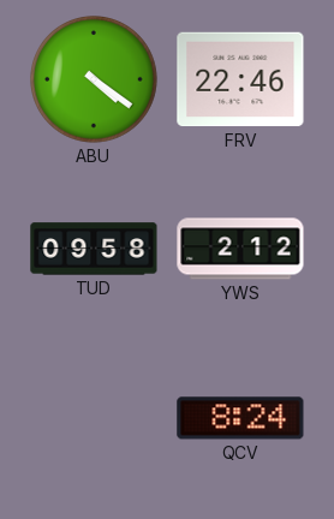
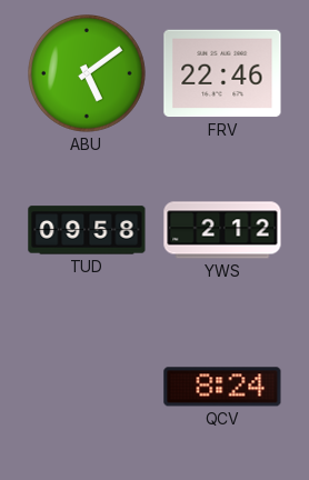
ABU: 4:21 -> 5:09
